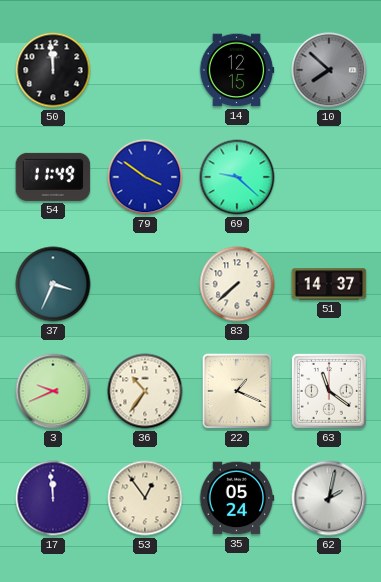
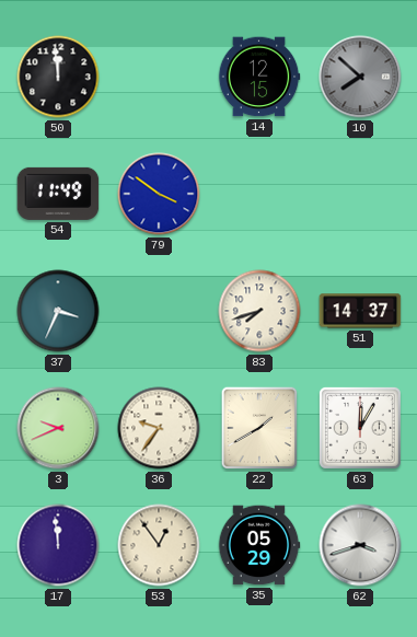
69: 9:22 -> none
83: 7:38 -> 7:42
36: 10:36 -> 9:36
22: 1:19 -> 1:40
63: 11:21 -> 12:05
35: 05:24 -> 05:29
62: 2:02 -> 3:42
